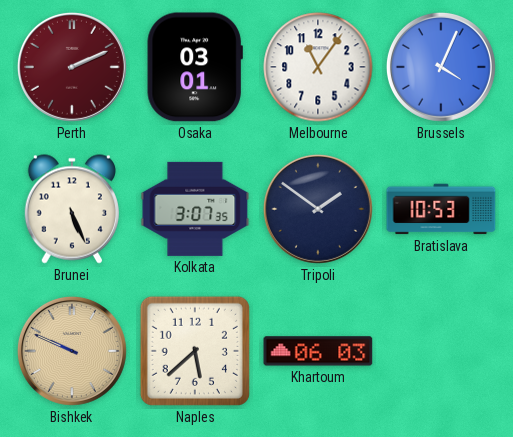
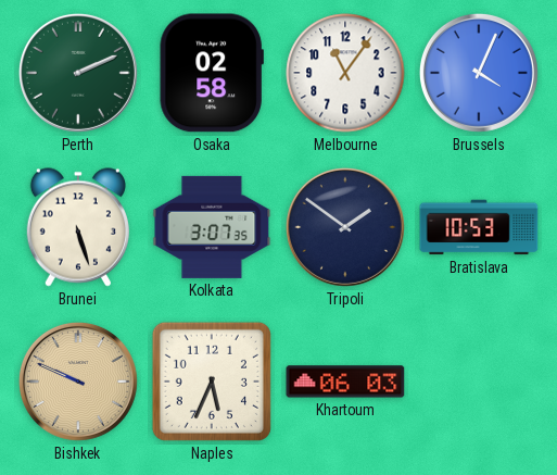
Perth dial: burgundy -> green
Osaka: 03:01 -> 02:58
Brunei: 5:26 -> 5:27
Naples: 5:38 -> 5:34
